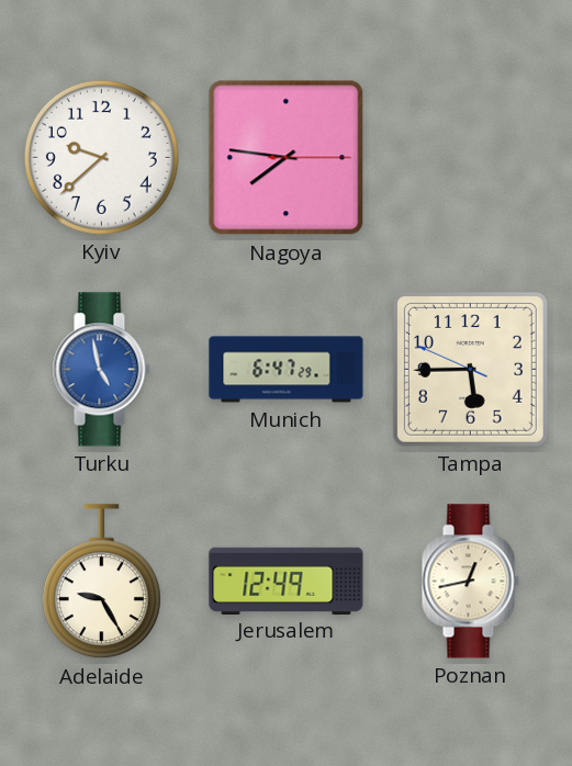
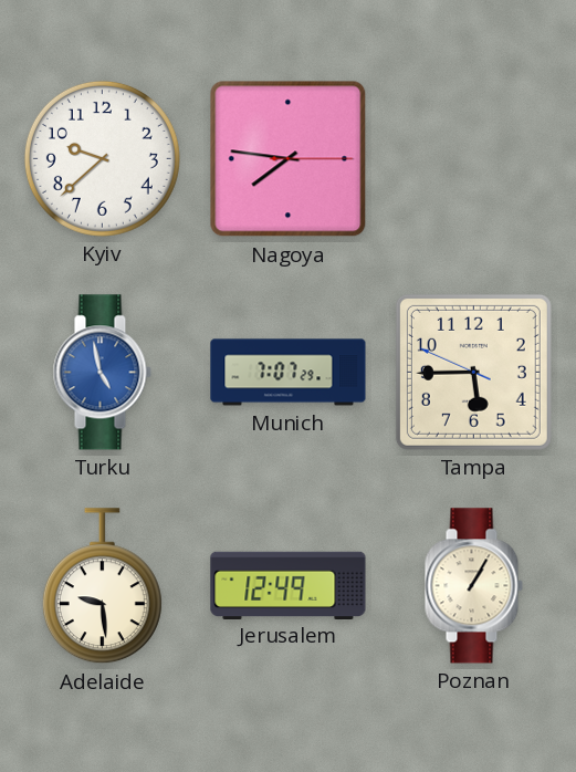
Munich: 6:47 -> 7:07
Adelaide: 9:25 -> 9:29
Poznan: 12:43 -> 1:05
